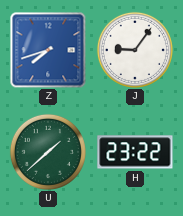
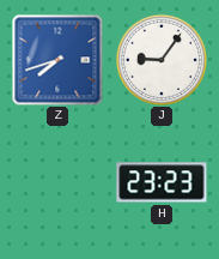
U: 1:38 -> none
H: 23:22 -> 23:23
